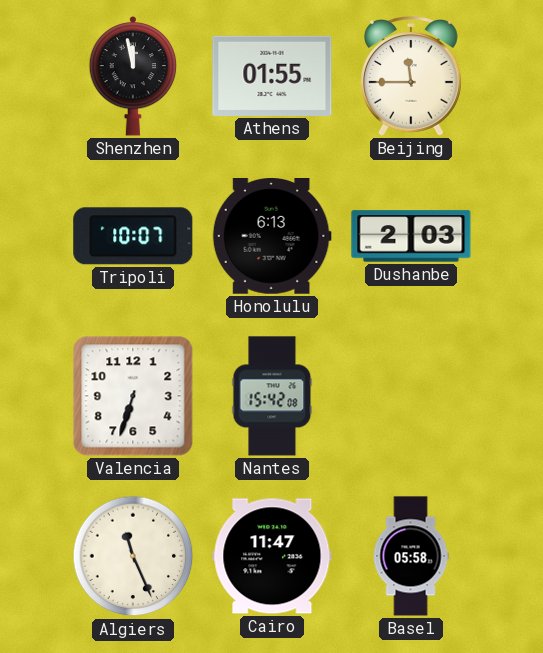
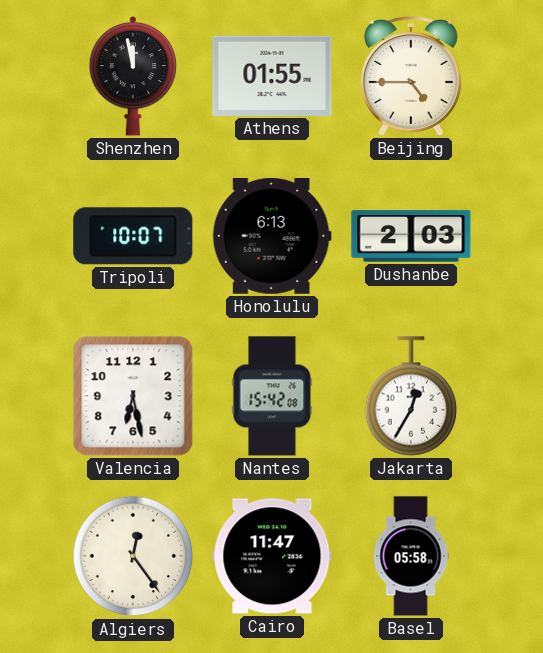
Beijing: 11:45 -> 4:45
Valencia: 6:33 -> 6:28
Jakarta: none -> 12:35
Algiers: 11:26 -> 12:24
